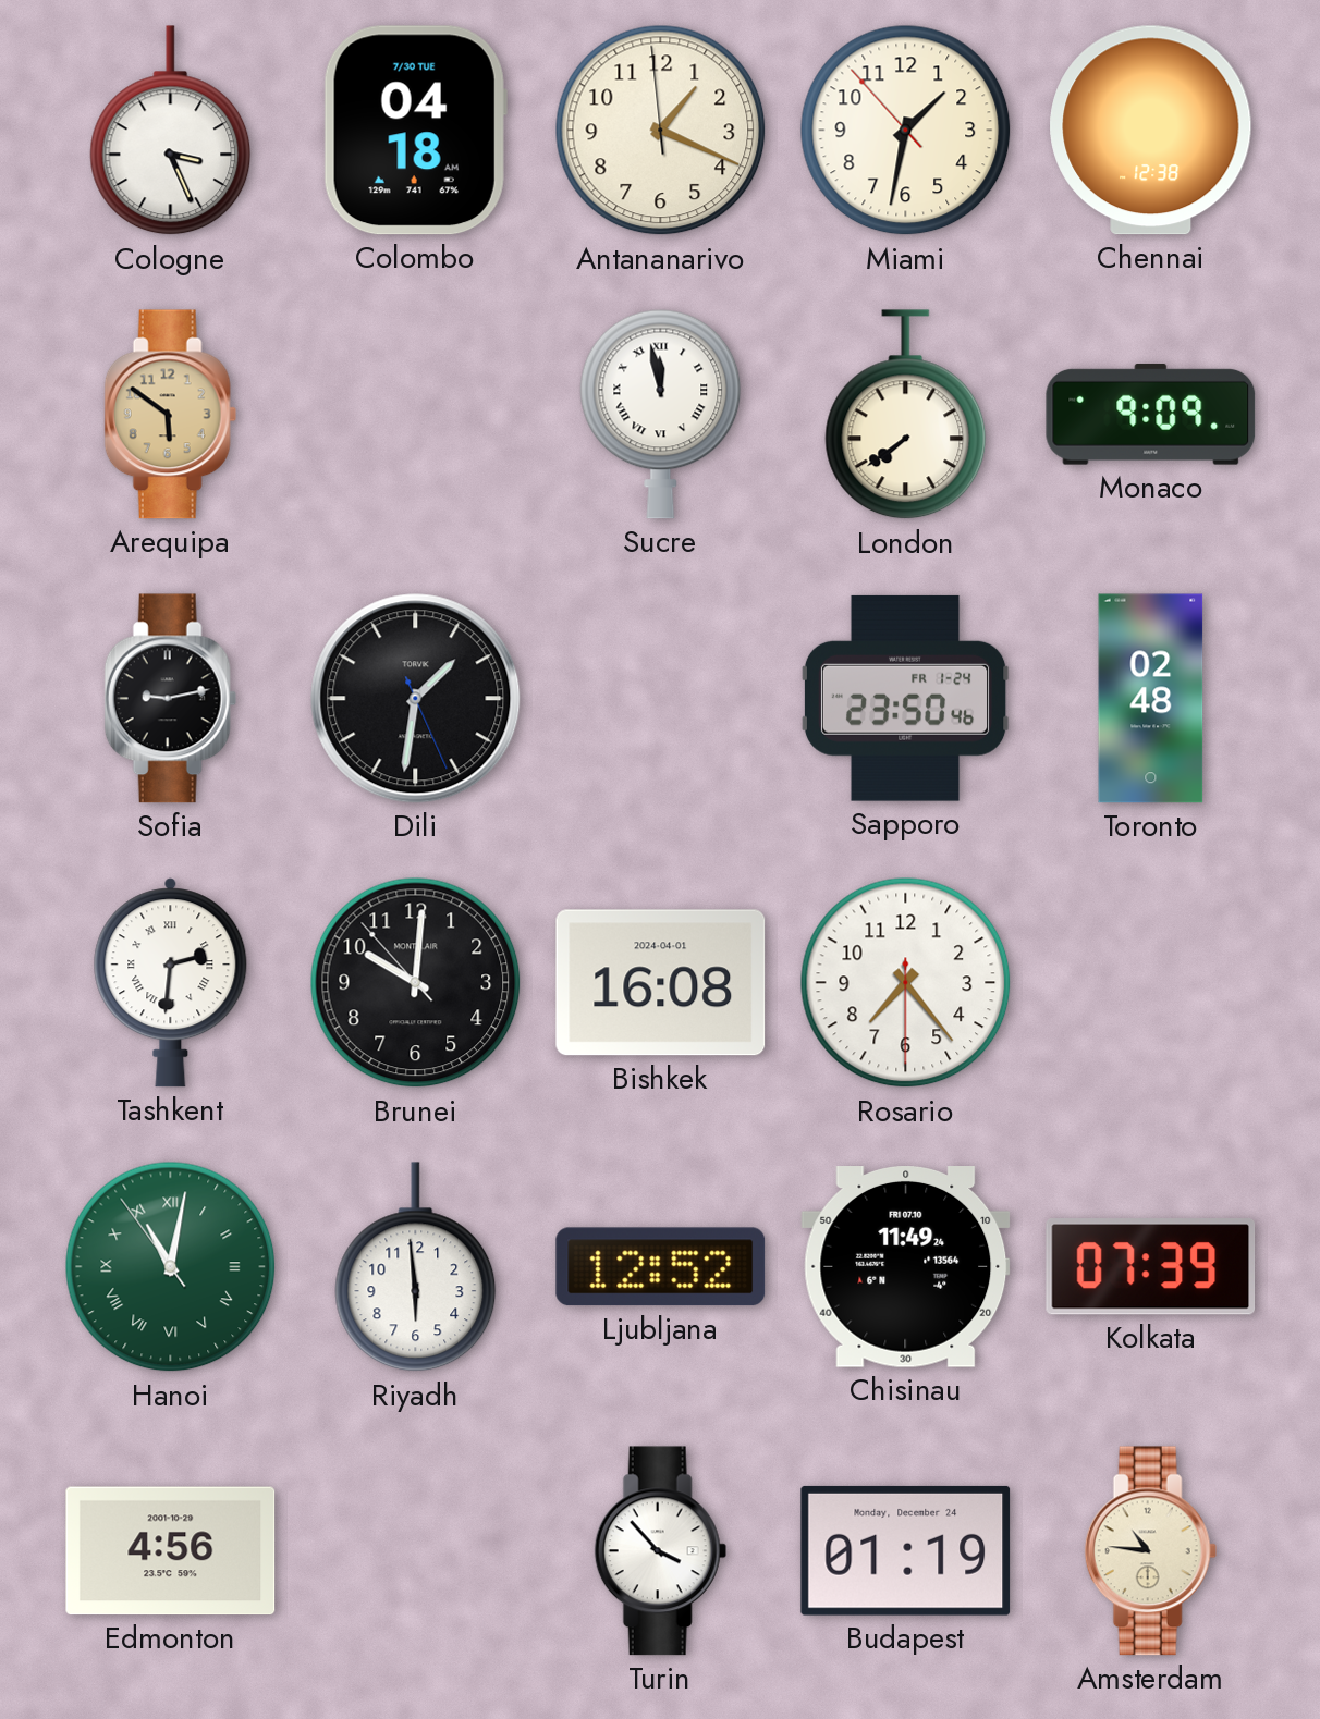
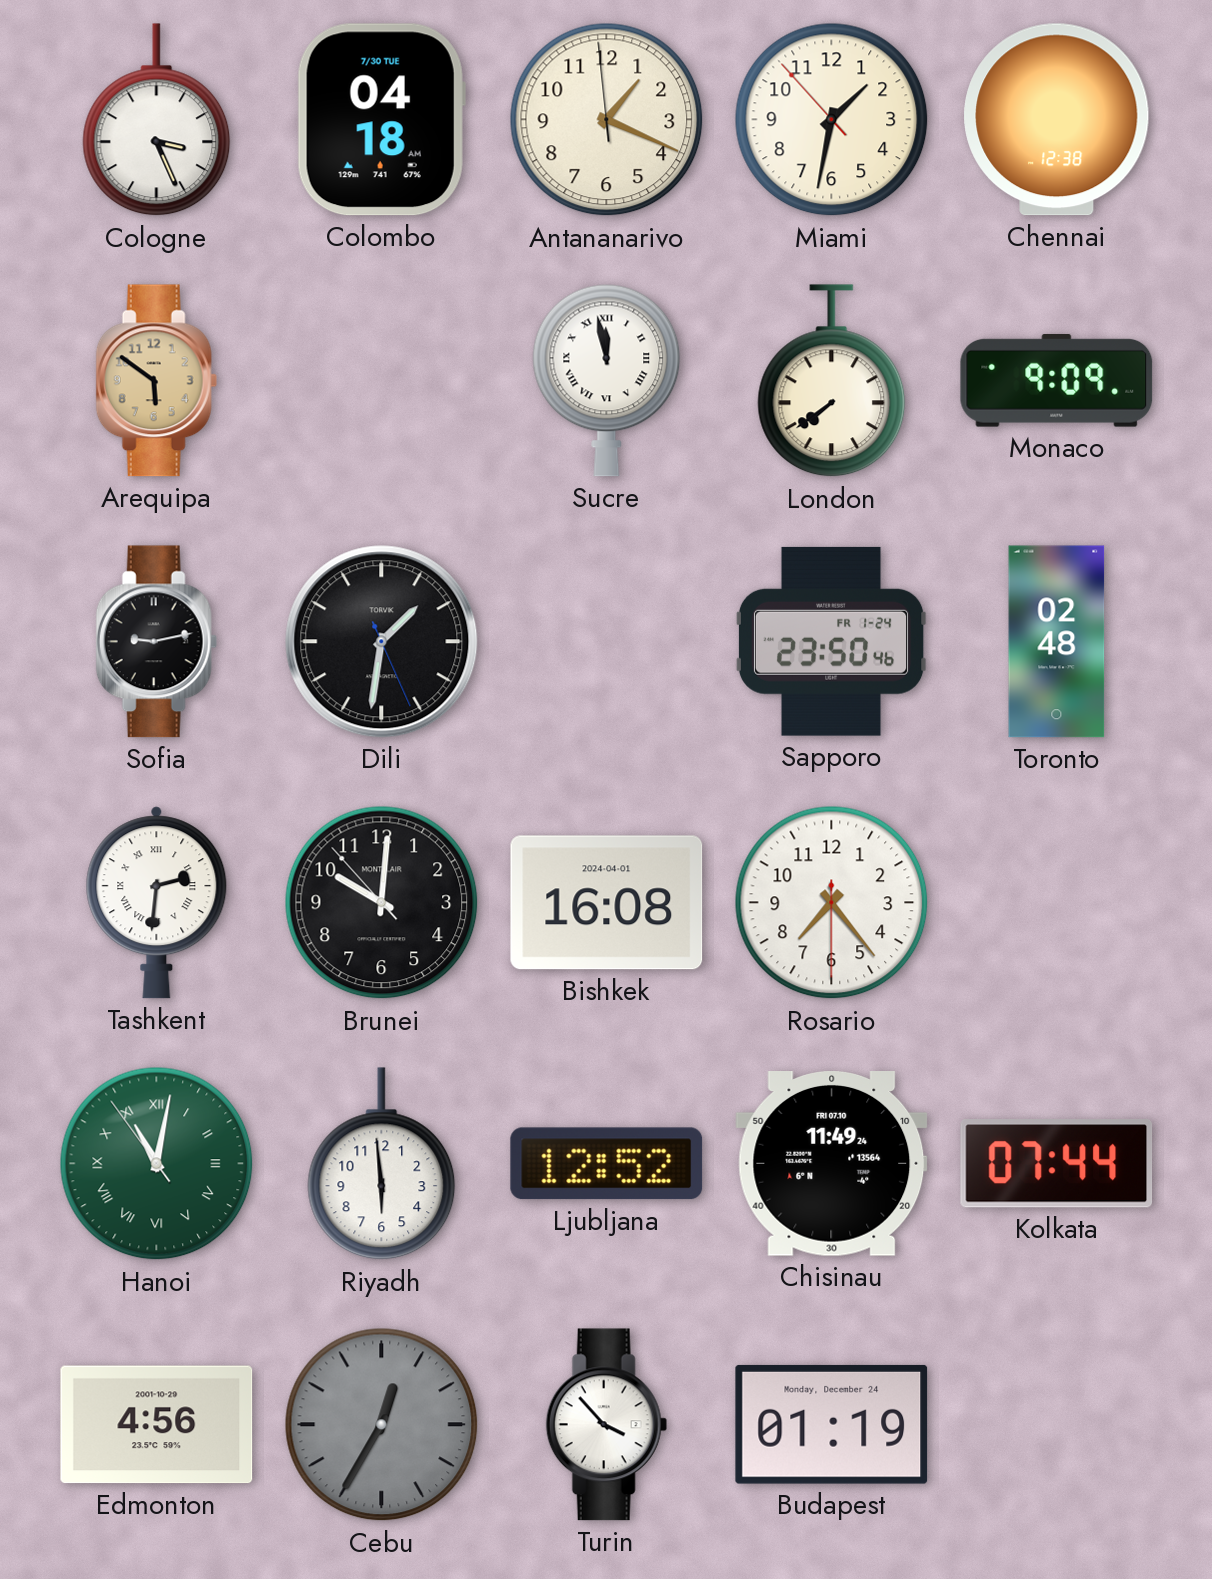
Kolkata: 07:39 -> 07:44
Cebu: none -> 12:35
Amsterdam: 10:46 -> none
